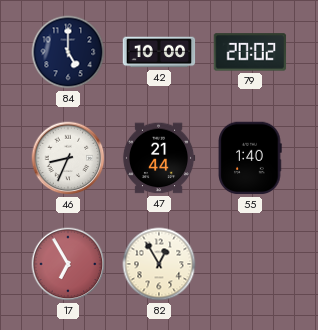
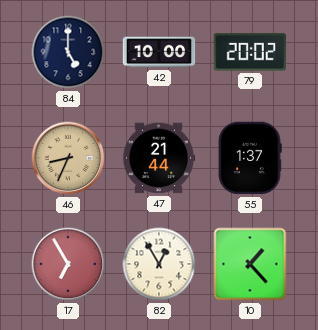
46 dial: white -> champagne
55: 1:40 -> 1:37
10: none -> 1:23
